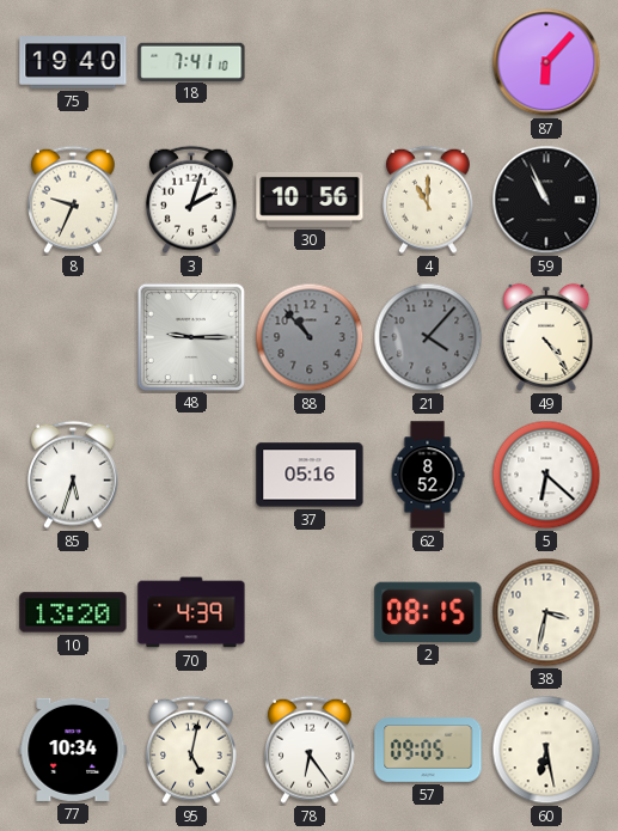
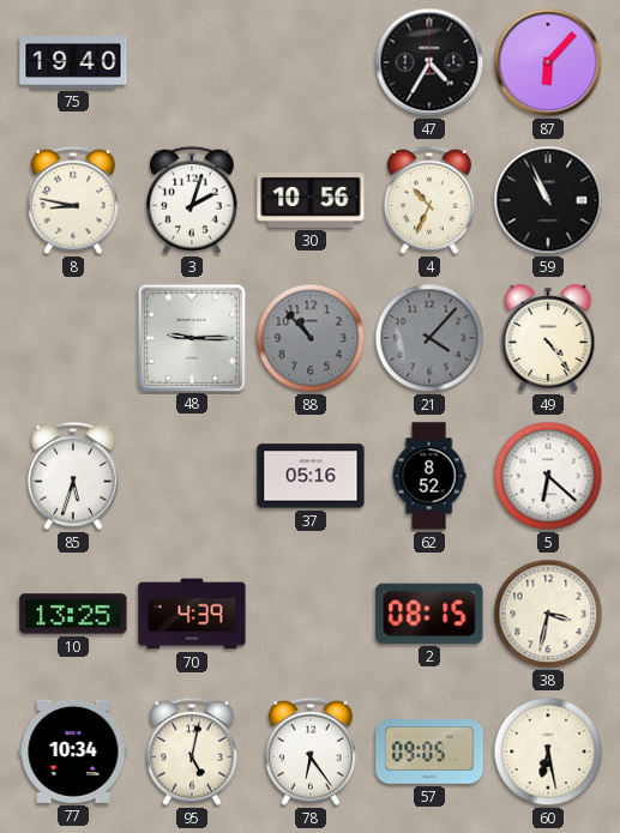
18: 7:41 -> none
47: none -> 4:35
8: 9:34 -> 8:47
4: 11:00 -> 10:34
10: 13:20 -> 13:25
